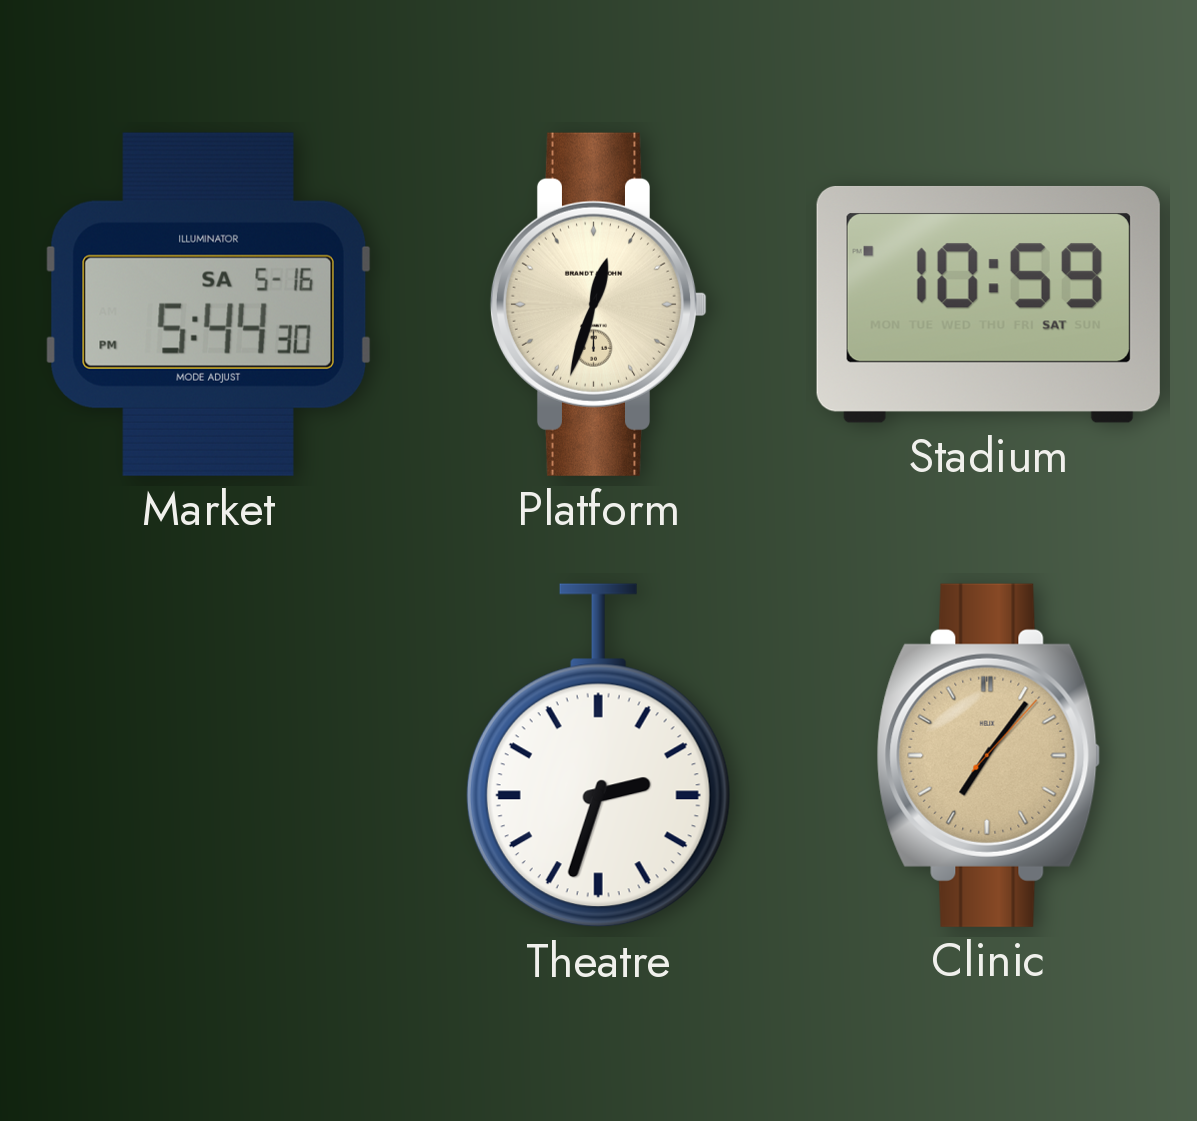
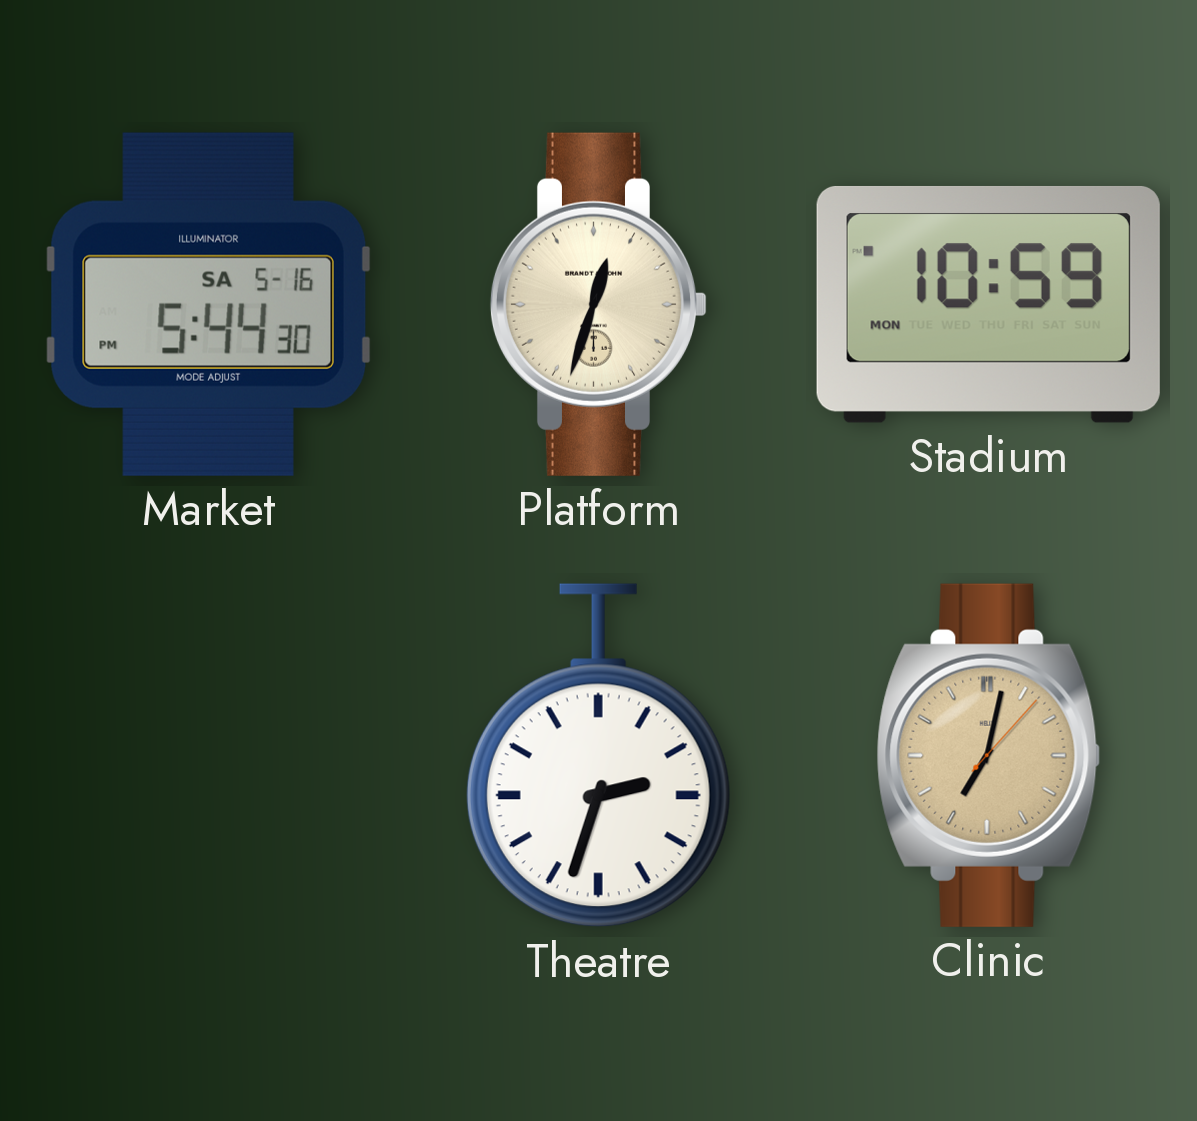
Stadium date: SAT -> MON
Clinic: 7:06 -> 7:02
